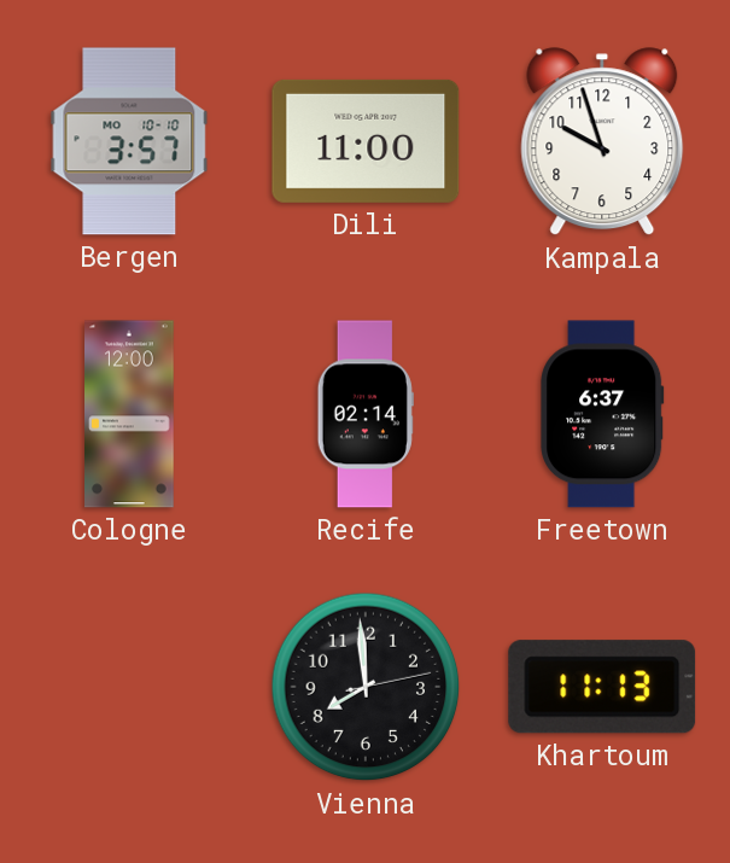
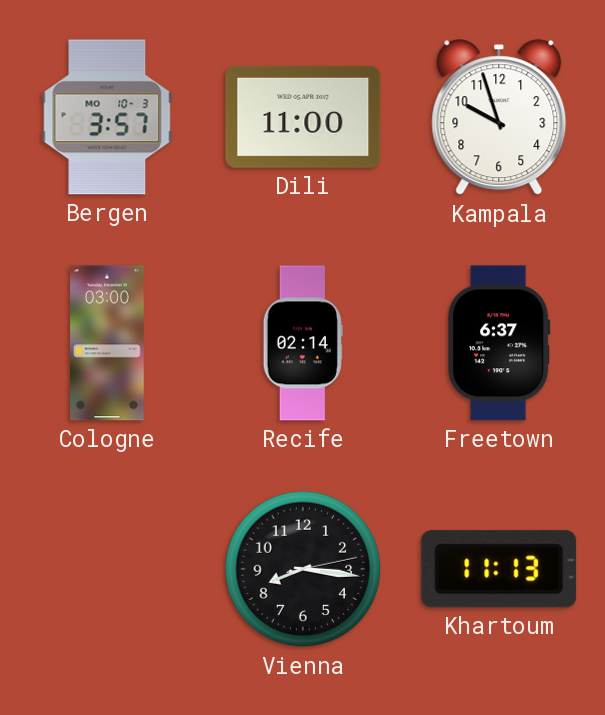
Bergen date: MO 10-10 -> MO 10-3
Cologne: 12:00 -> 03:00
Vienna: 7:59 -> 8:16
